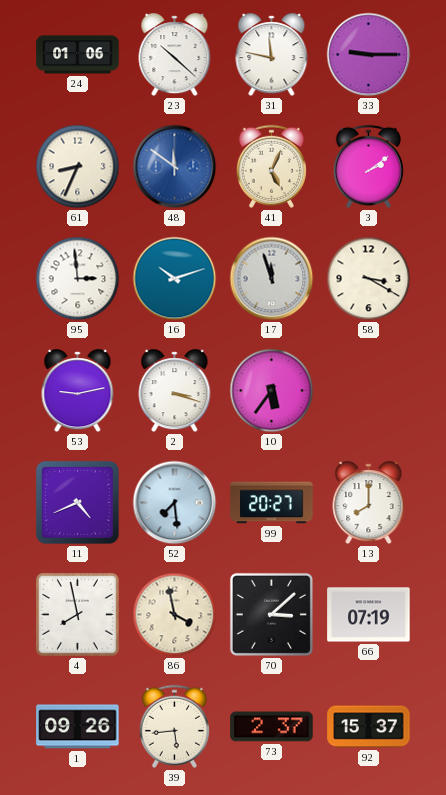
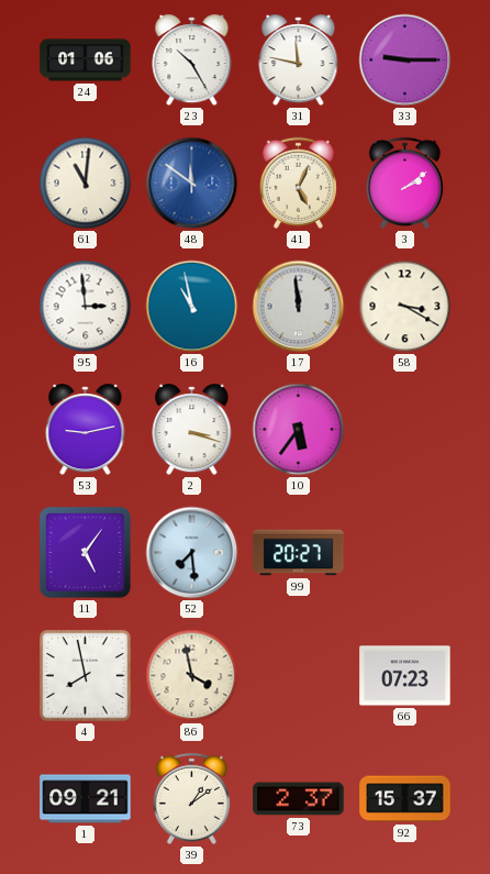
23: 10:22 -> 10:25
61: 8:34 -> 11:01
16: 10:12 -> 10:58
17: 11:57 -> 11:59
11: 4:41 -> 5:06
13: 8:00 -> none
70: 3:08 -> none
66: 07:19 -> 07:23
1: 09:26 -> 09:21
39: 5:44 -> 1:09
